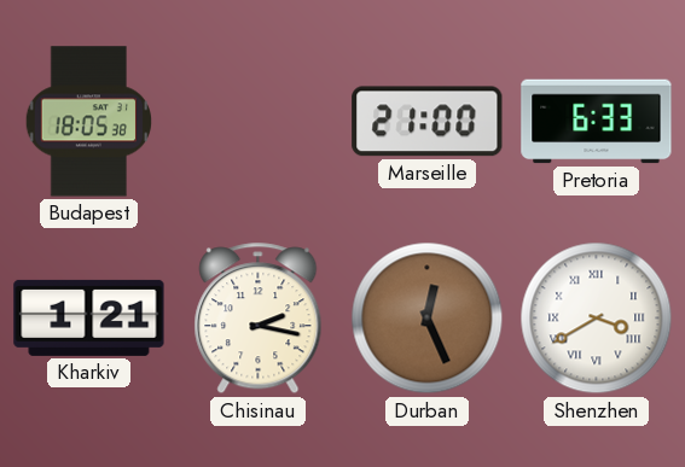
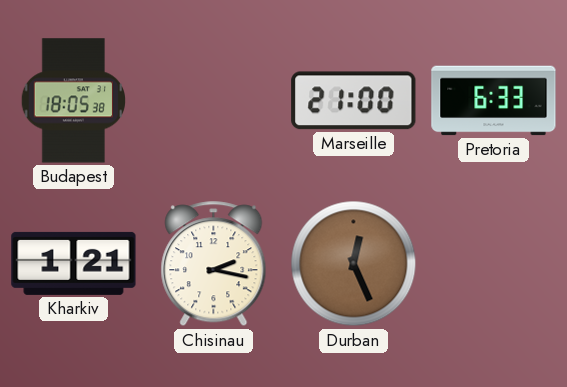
Shenzhen: 3:40 -> none
